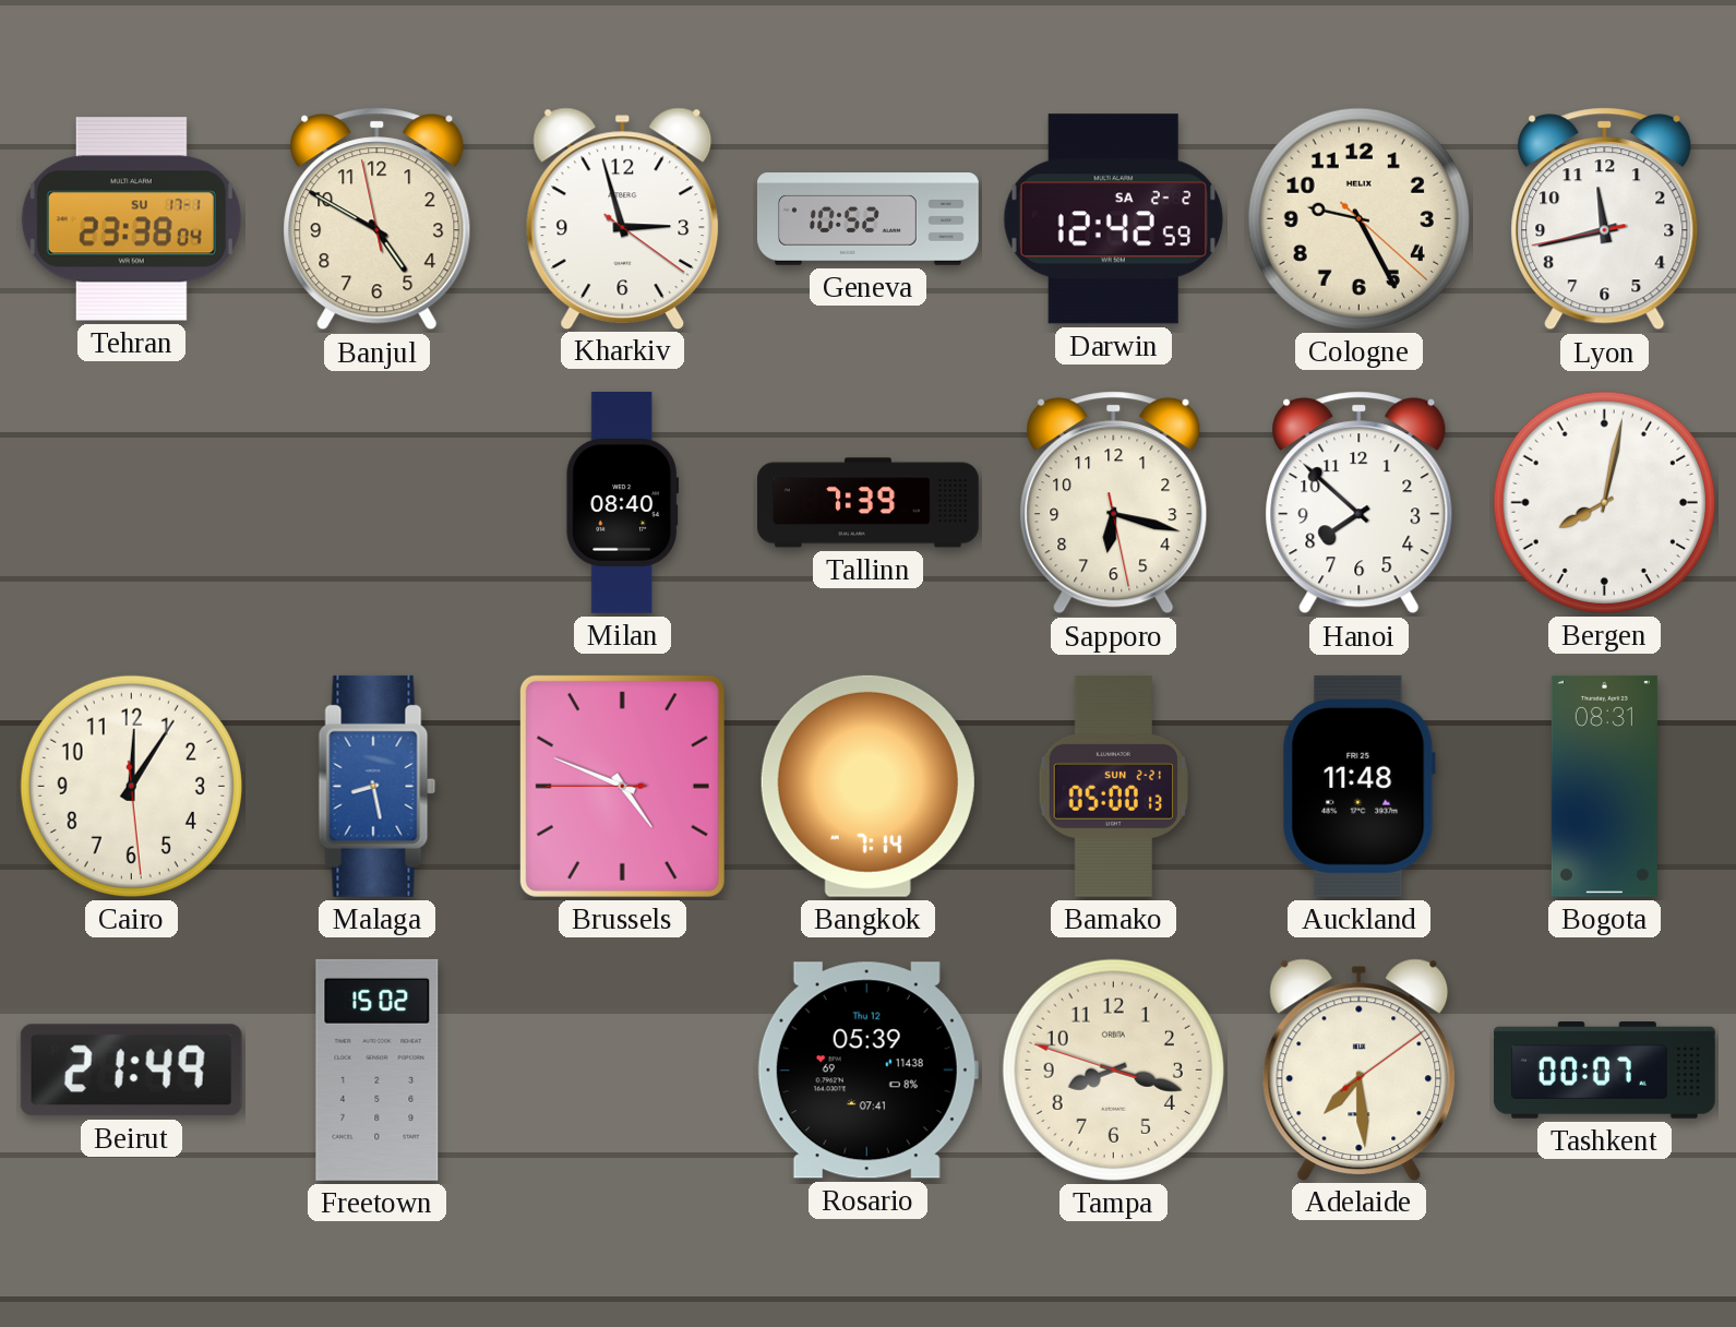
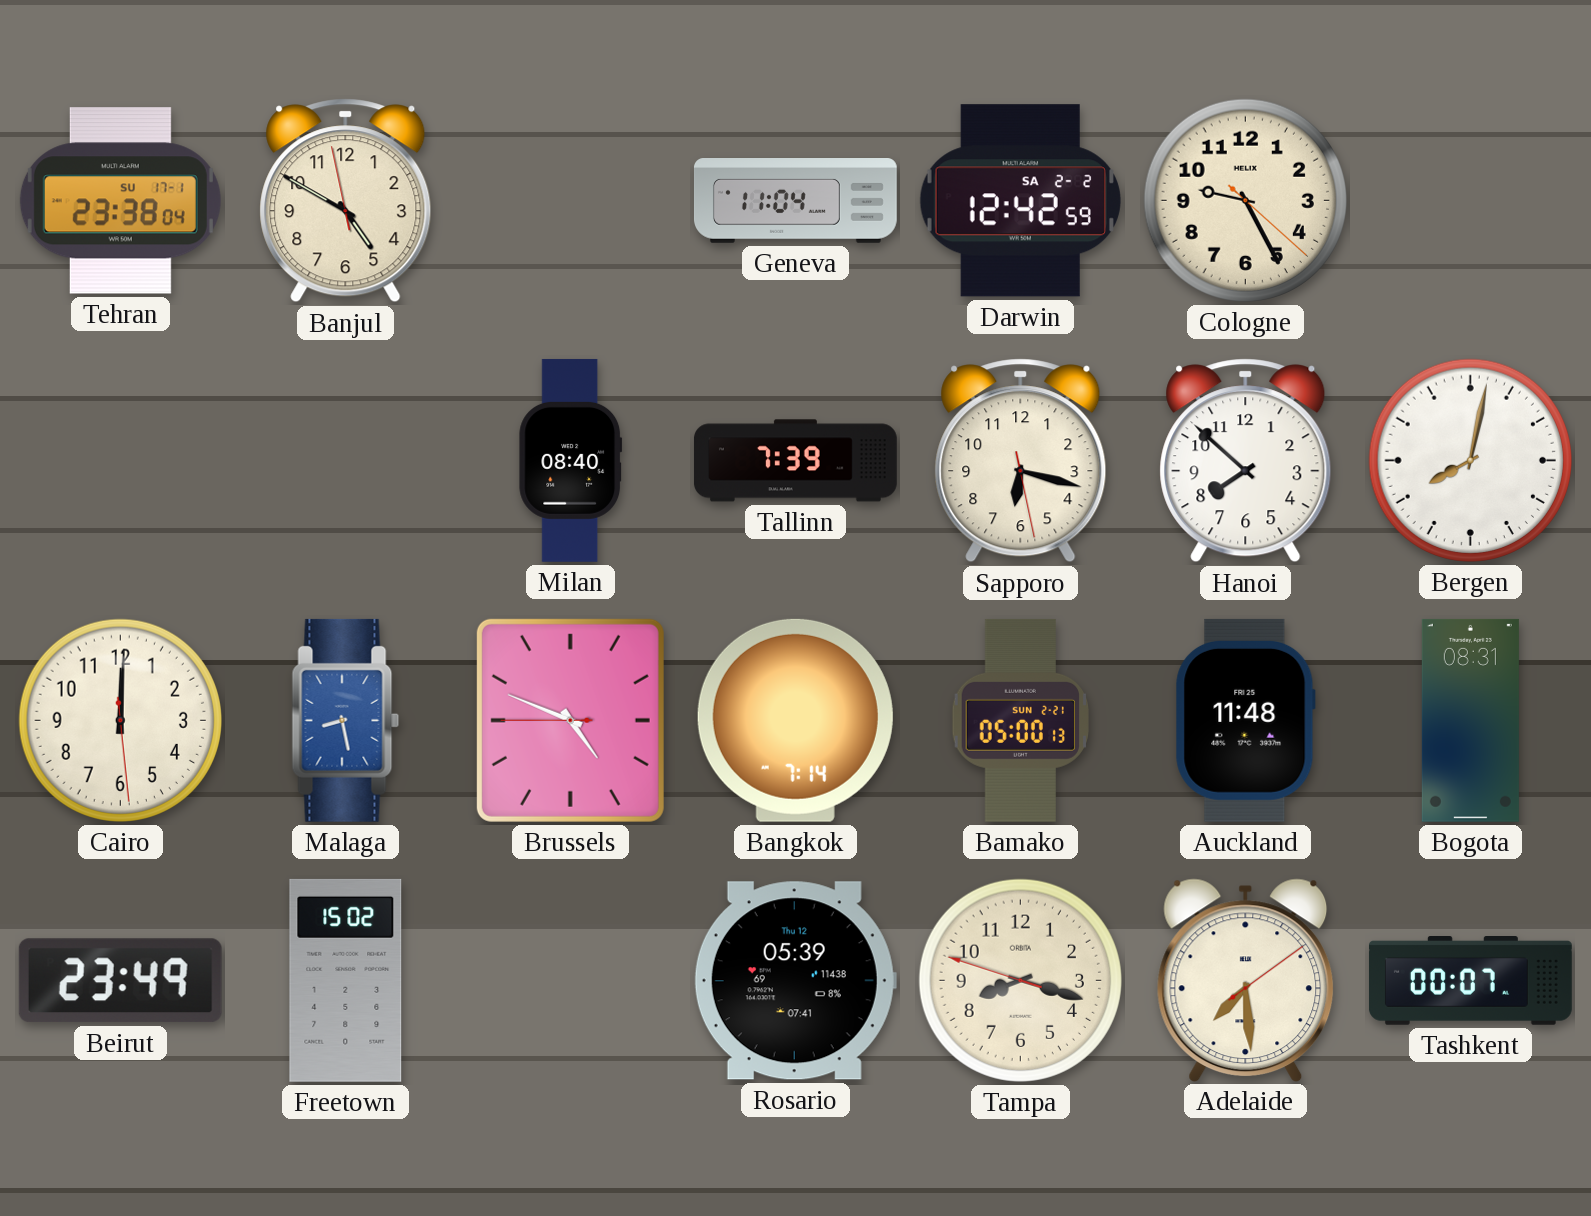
Kharkiv: 2:57 -> none
Geneva: 10:52 -> 11:04
Lyon: 11:42 -> none
Cairo: 12:05 -> 12:00
Beirut: 21:49 -> 23:49
